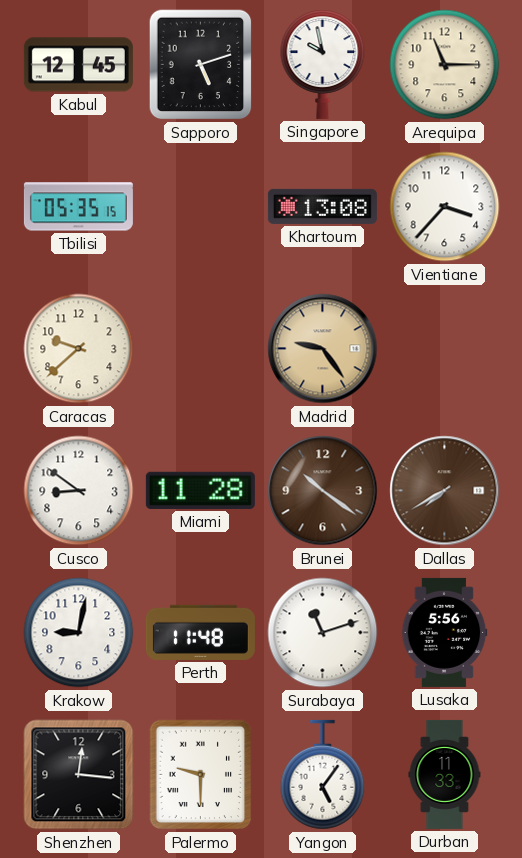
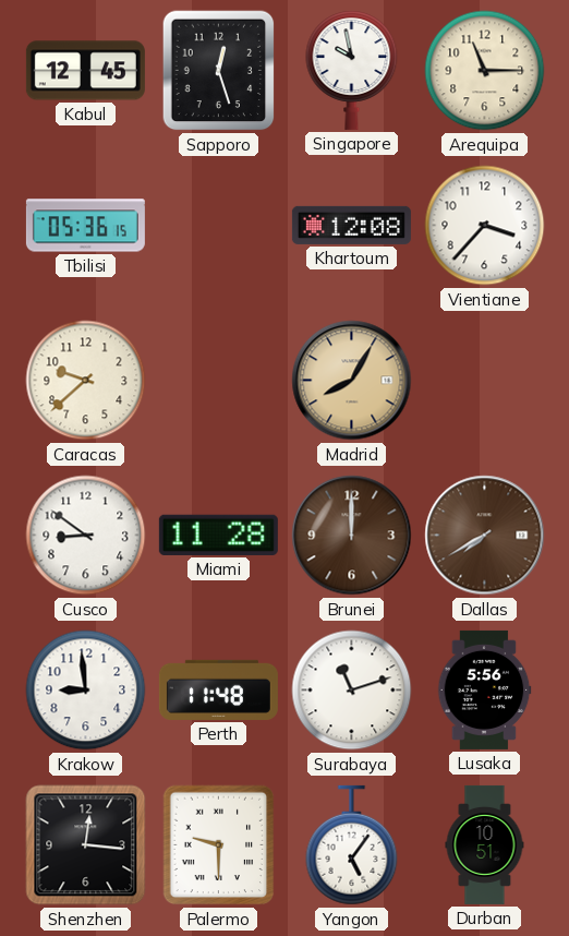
Sapporo: 5:12 -> 12:27
Tbilisi: 05:35 -> 05:36
Khartoum: 13:08 -> 12:08
Madrid: 9:24 -> 8:05
Brunei: 10:21 -> 12:00
Krakow: 9:02 -> 8:59
Durban: 11:33 -> 10:51
